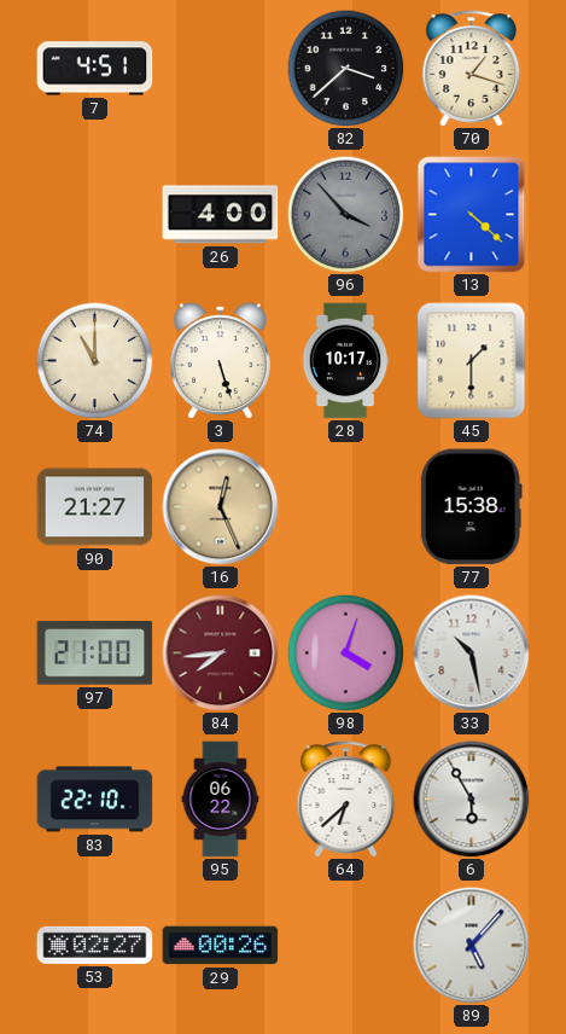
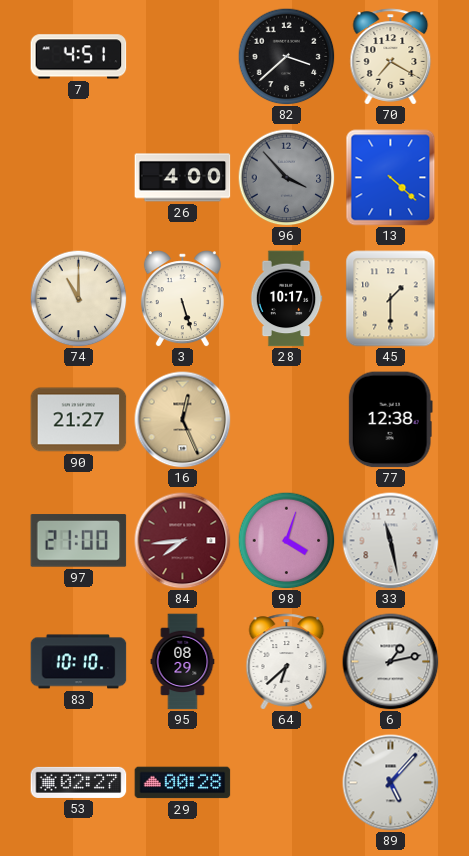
70: 1:18 -> 7:20
77: 15:38 -> 12:38
33: 10:28 -> 11:28
83: 22:10 -> 10:10
95: 06:22 -> 08:29
6: 5:55 -> 1:13
29: 00:26 -> 00:28
